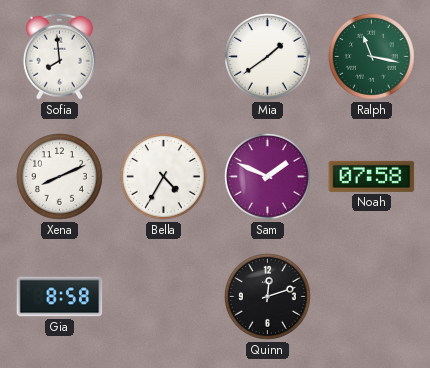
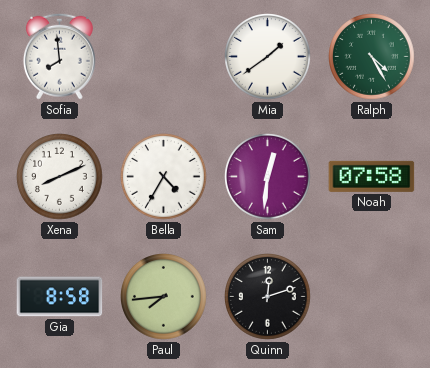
Ralph: 11:17 -> 4:25
Sam: 1:49 -> 12:31
Paul: none -> 7:44
